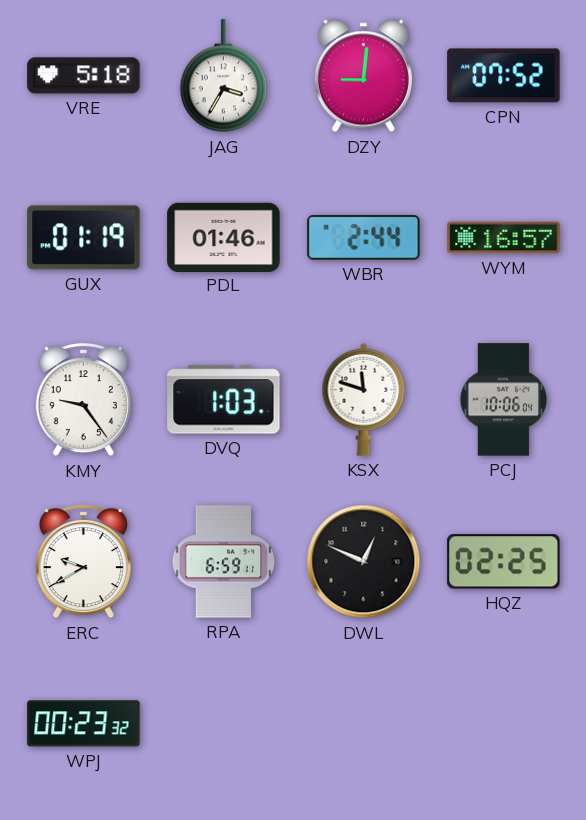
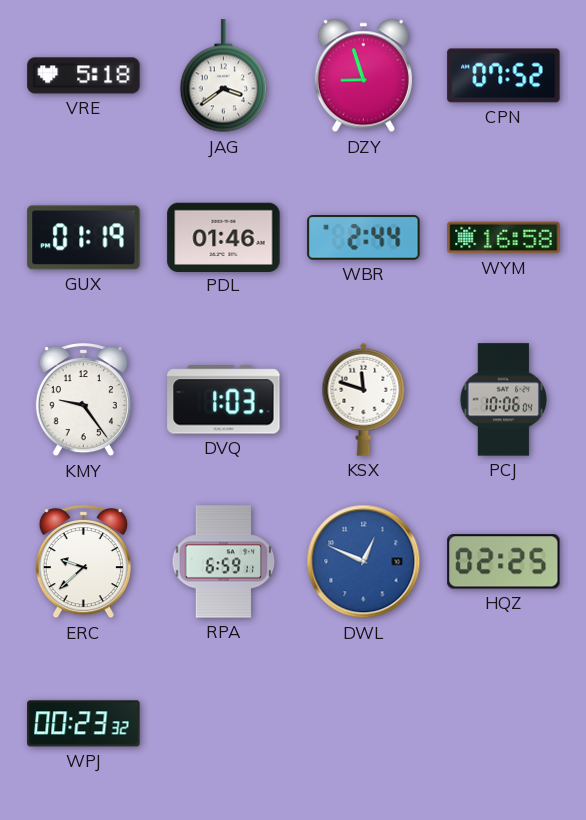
JAG: 3:35 -> 3:39
DZY: 9:01 -> 8:57
WYM: 16:57 -> 16:58
ERC: 9:40 -> 9:38
DWL dial: black -> blue
